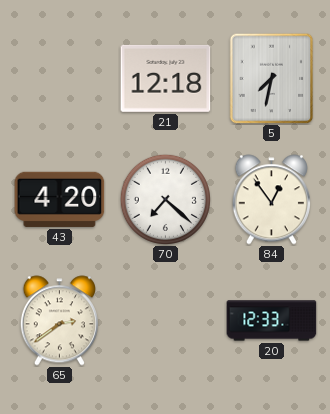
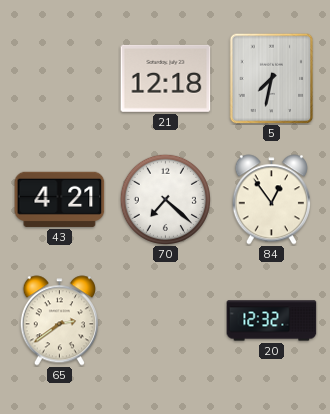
43: 4:20 -> 4:21
20: 12:33 -> 12:32
